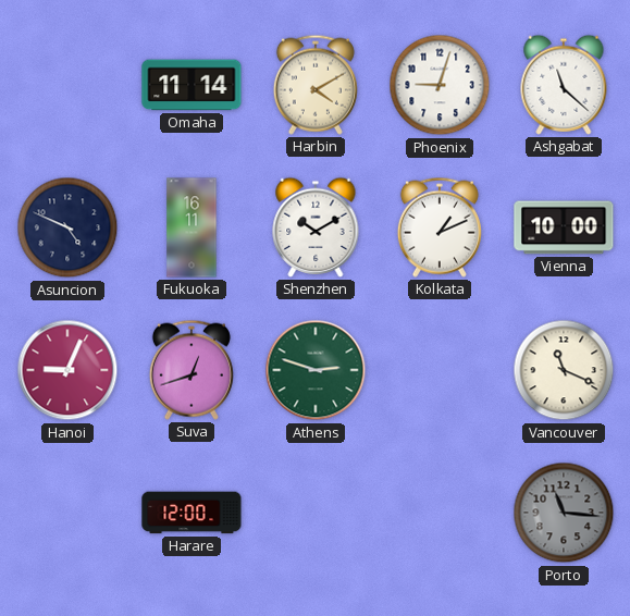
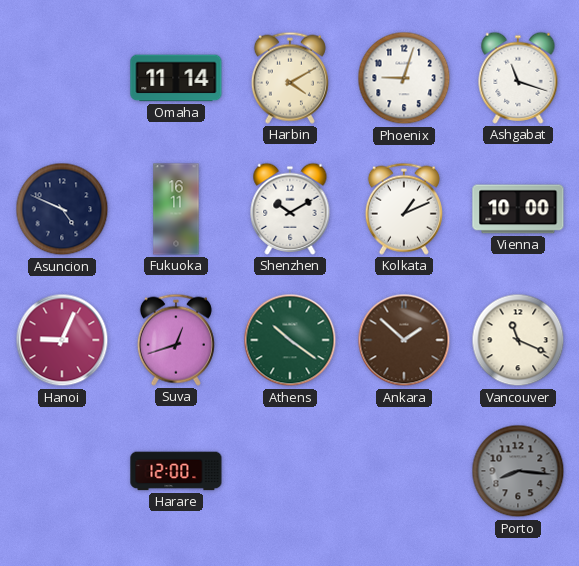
Ashgabat: 11:22 -> 11:18
Athens: 2:48 -> 10:21
Ankara: none -> 1:52
Porto: 11:16 -> 8:16
